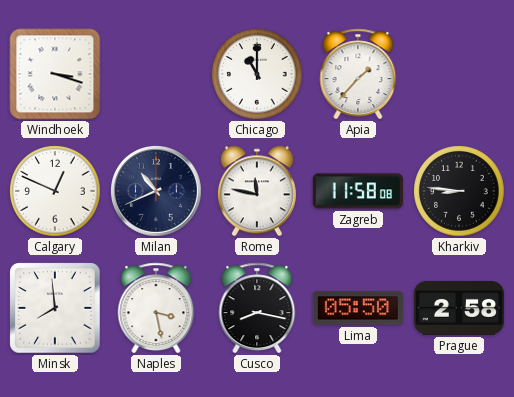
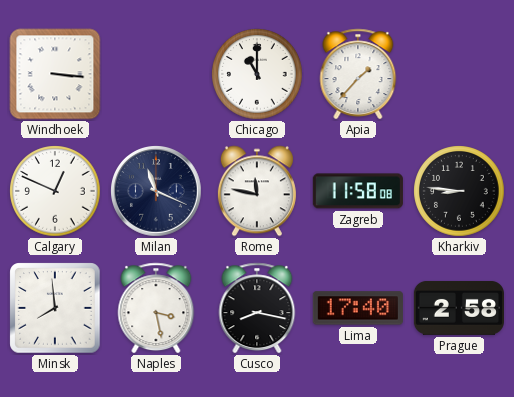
Windhoek: 3:18 -> 3:16
Milan: 10:41 -> 11:19
Lima: 05:50 -> 17:40
